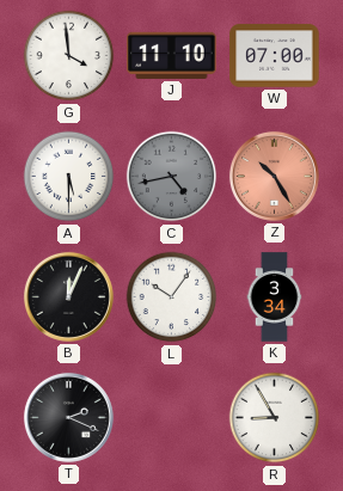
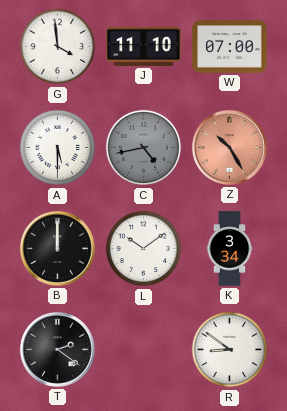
B: 12:04 -> 12:00
L: 10:06 -> 10:09
T: 2:19 -> 2:21
R: 8:55 -> 8:51
